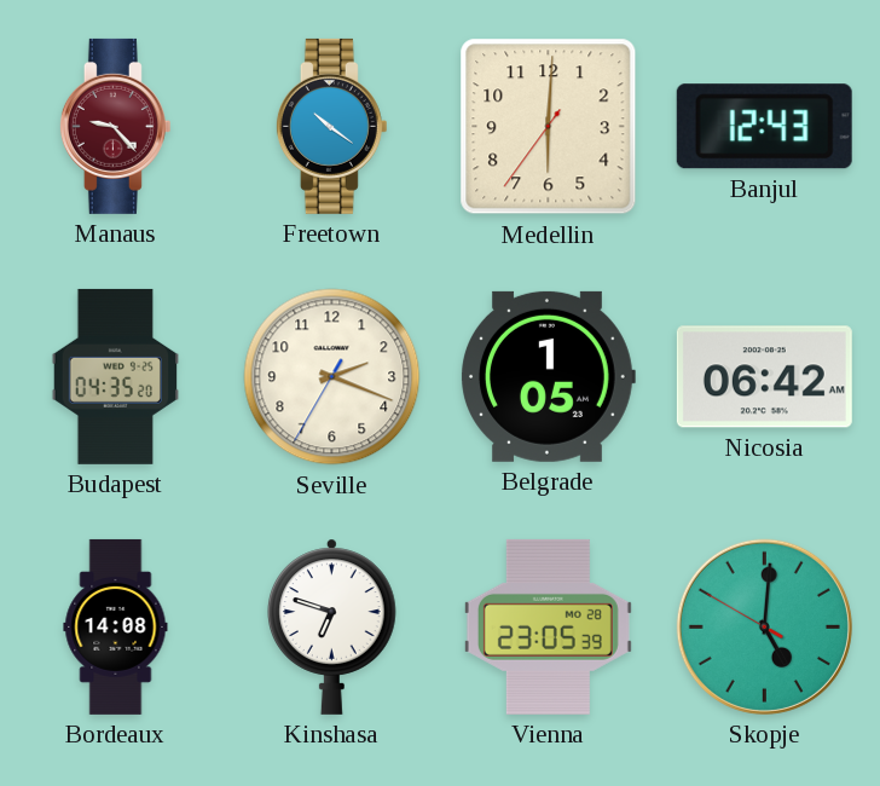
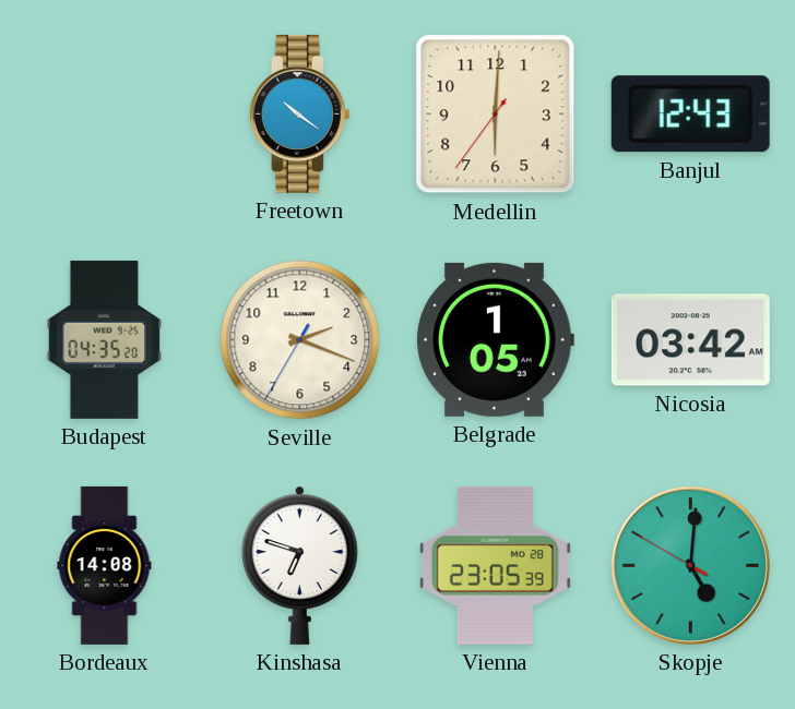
Manaus: 9:23 -> none
Nicosia: 06:42 -> 03:42
